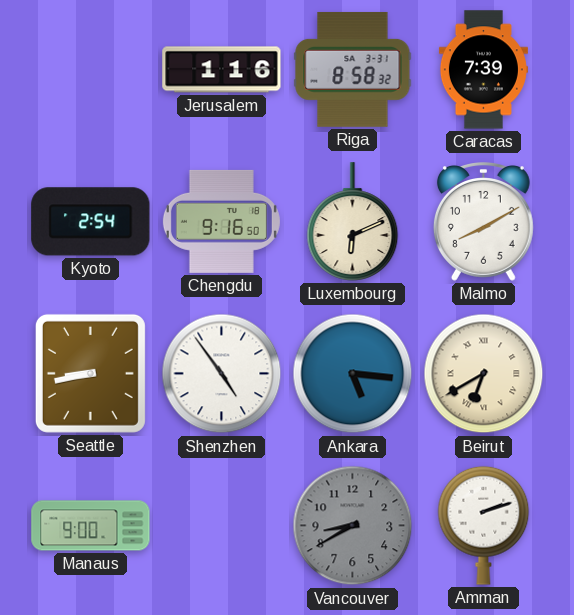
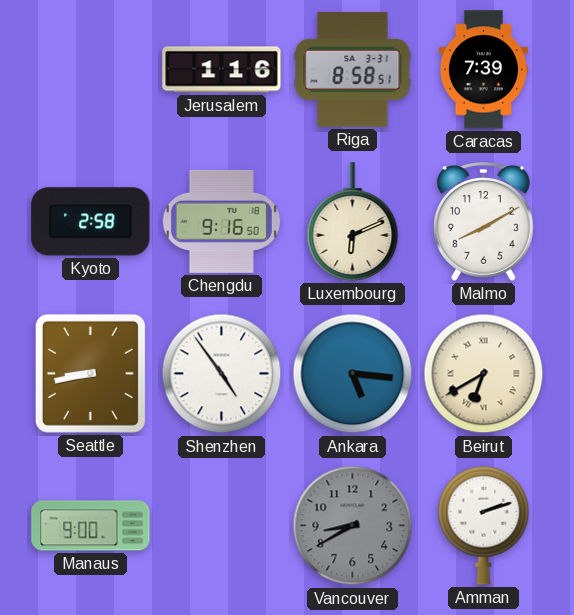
Riga: 8:58:32 -> 8:58:51
Kyoto: 2:54 -> 2:58
